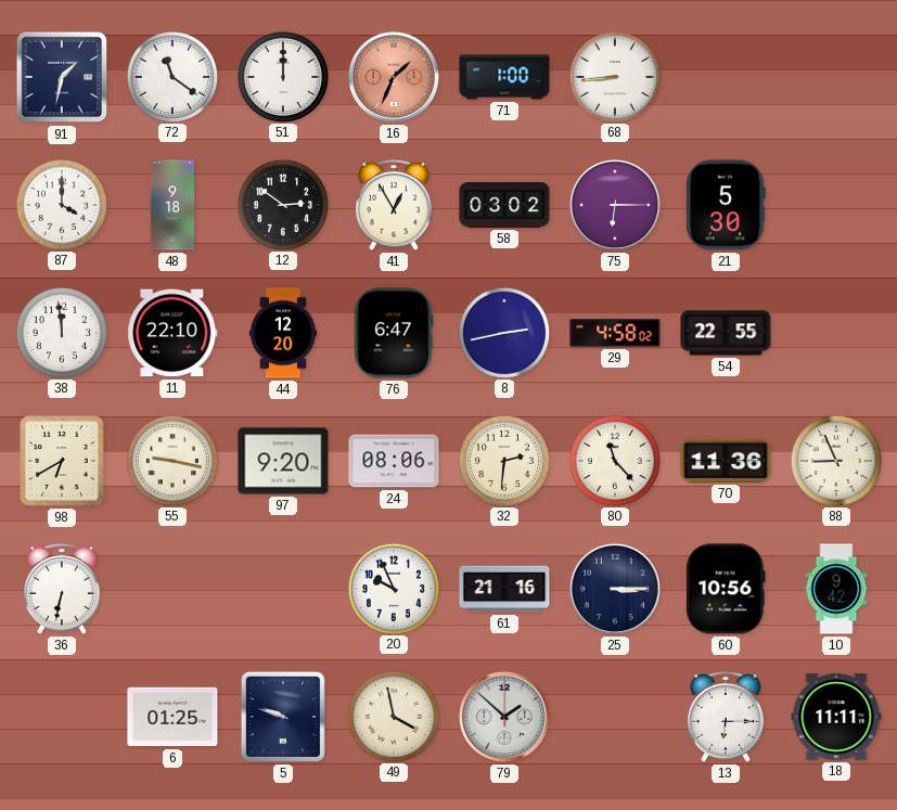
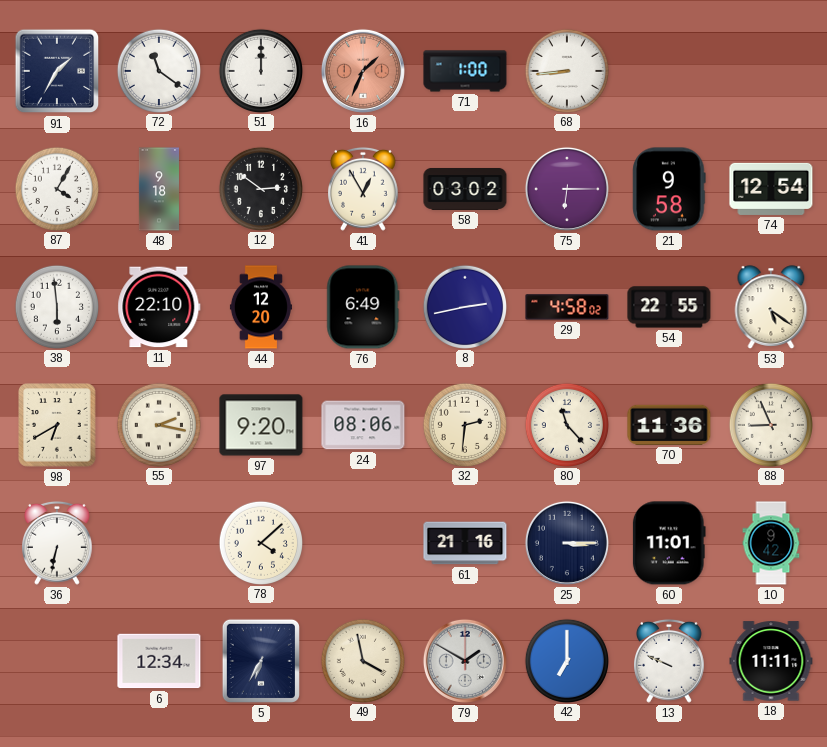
91: 1:32 -> 1:35
87: 4:00 -> 4:05
21: 5:30 -> 9:58
74: none -> 12:54
38: 11:59 -> 5:59
76: 6:47 -> 6:49
53: none -> 5:21
55: 9:17 -> 2:17
78: none -> 4:08
20: 9:56 -> none
60: 10:56 -> 11:01
6: 01:25 -> 12:34
5: 9:48 -> 6:35
79: 1:52 -> 1:50
42: none -> 7:00
13: 6:15 -> 9:49
